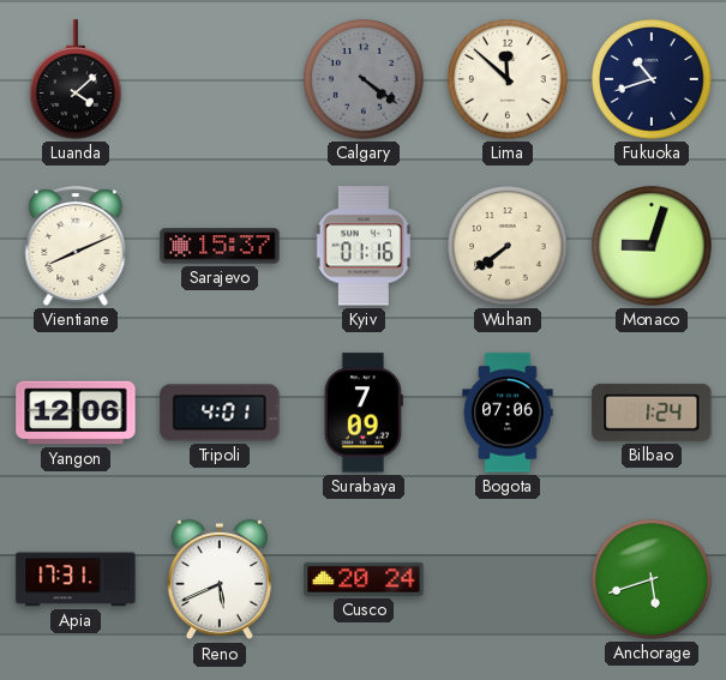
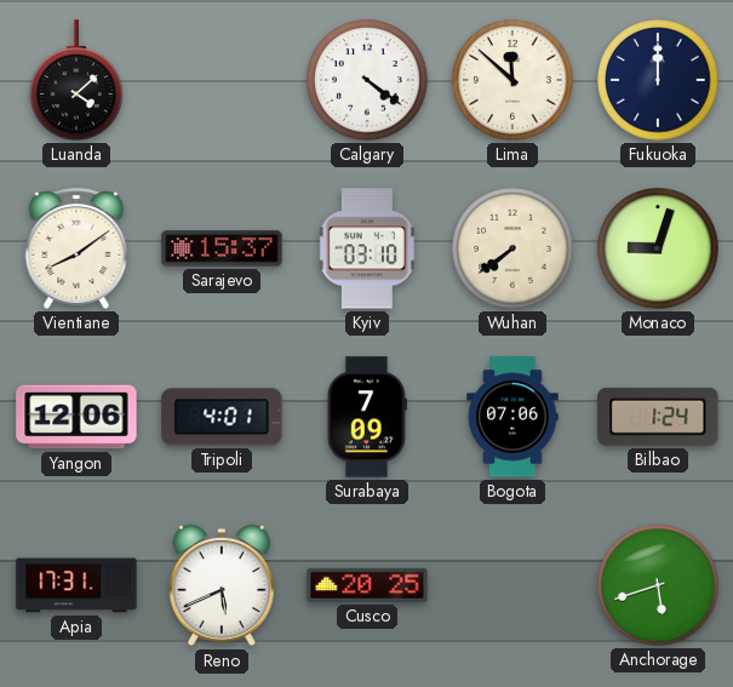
Calgary dial: grey -> white
Fukuoka: 10:42 -> 12:00
Vientiane: 8:11 -> 8:09
Kyiv: 01:16 -> 03:10
Cusco: 20:24 -> 20:25
